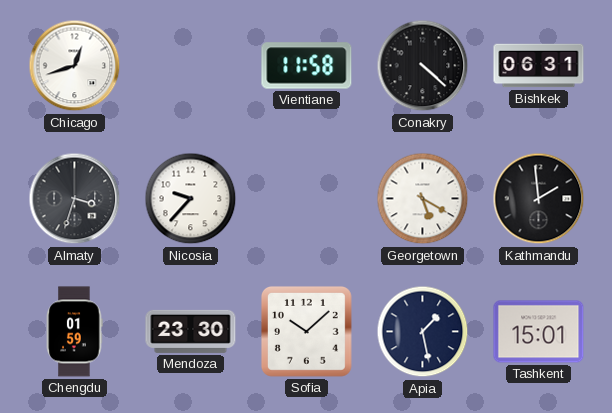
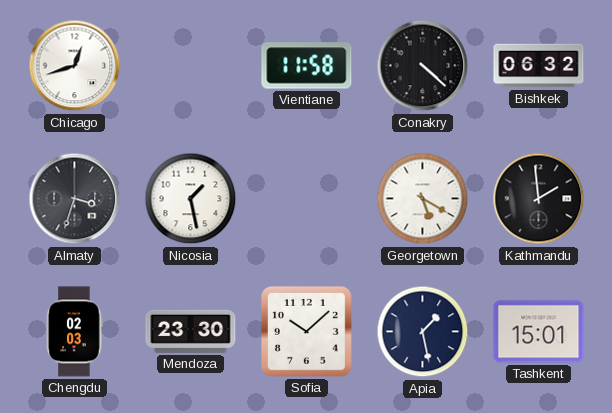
Bishkek: 06:31 -> 06:32
Nicosia: 9:37 -> 1:28
Chengdu: 01:59 -> 02:03
